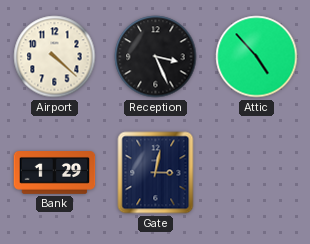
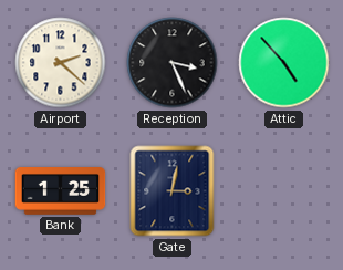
Airport: 4:22 -> 2:22
Bank: 1:29 -> 1:25
